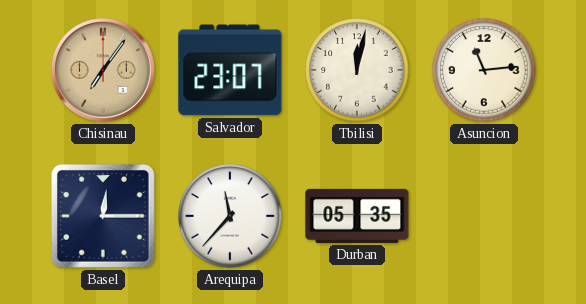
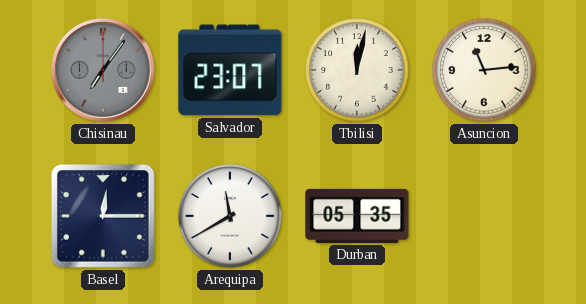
Chisinau dial: champagne -> grey
Arequipa: 11:37 -> 11:40
